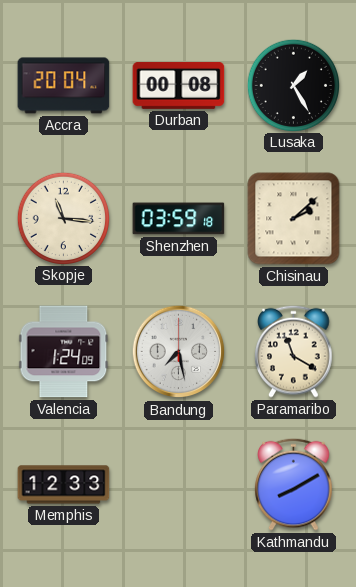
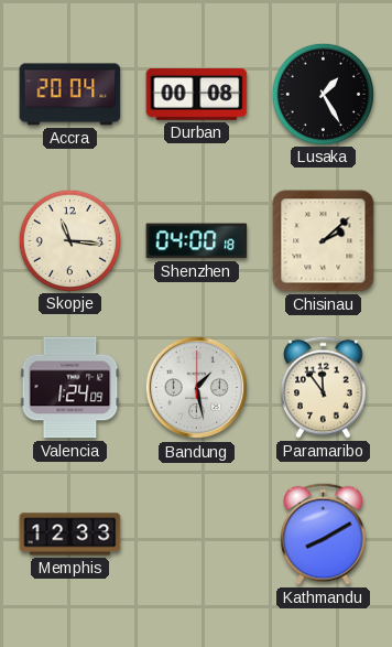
Shenzhen: 03:59 -> 04:00
Bandung: 7:28 -> 1:28
Paramaribo: 11:20 -> 11:54
